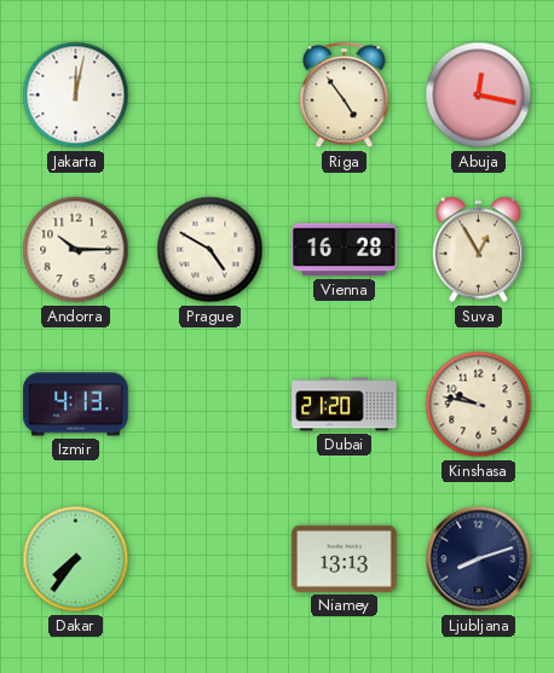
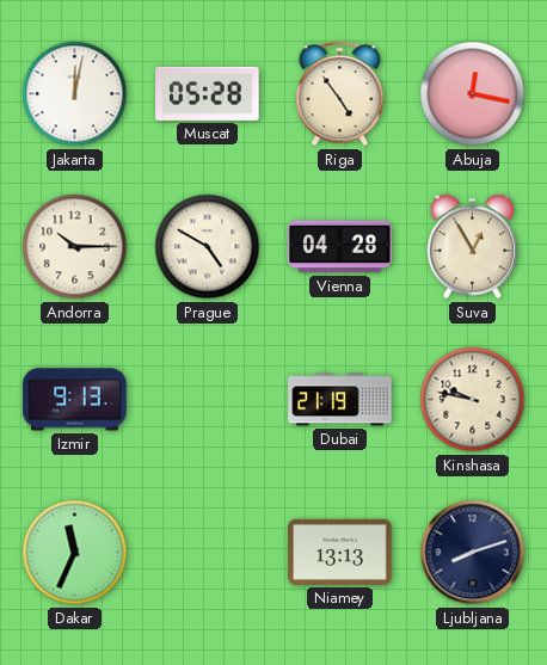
Muscat: none -> 05:28
Vienna: 16:28 -> 04:28
Izmir: 4:13 -> 9:13
Dubai: 21:20 -> 21:19
Dakar: 7:36 -> 11:34
